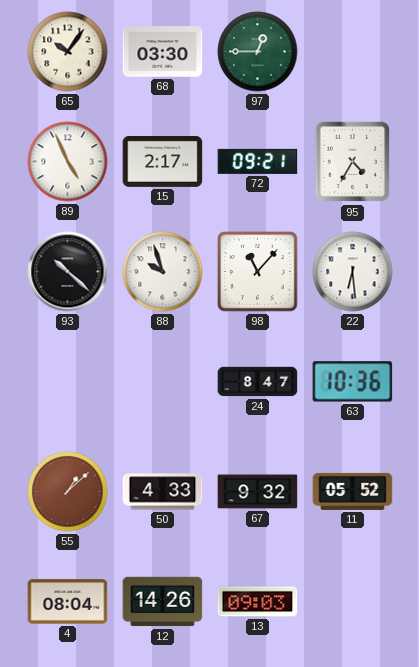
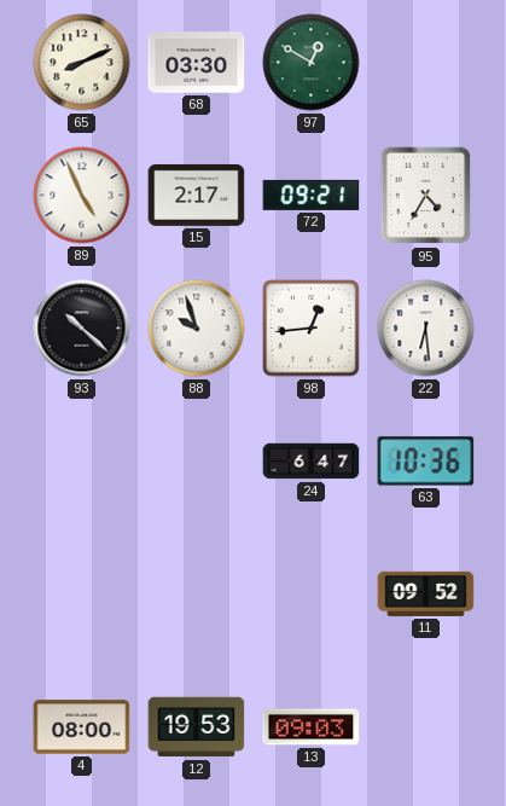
65: 10:06 -> 8:11
97: 12:45 -> 12:50
98: 11:07 -> 12:44
24: 8:47 -> 6:47
55: 1:08 -> none
50: 4:33 -> none
67: 9:32 -> none
11: 05:52 -> 09:52
4: 08:04 -> 08:00
12: 14:26 -> 19:53
